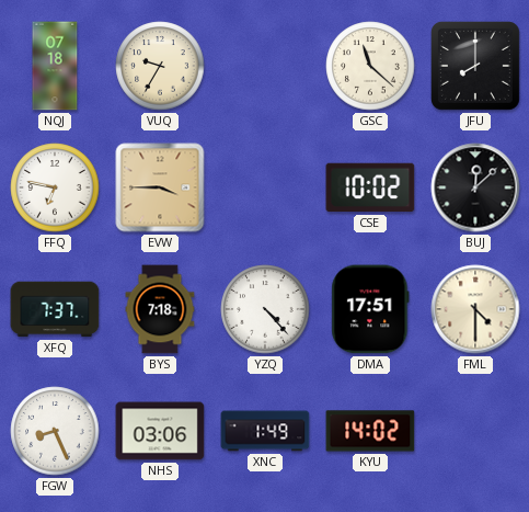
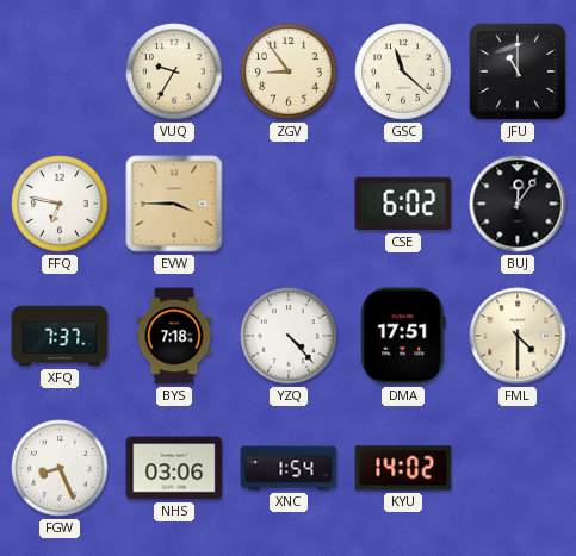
NQJ: 07:18 -> none
ZGV: none -> 8:54
JFU: 8:00 -> 11:00
CSE: 10:02 -> 6:02
BUJ: 12:08 -> 12:06
XNC: 1:49 -> 1:54
